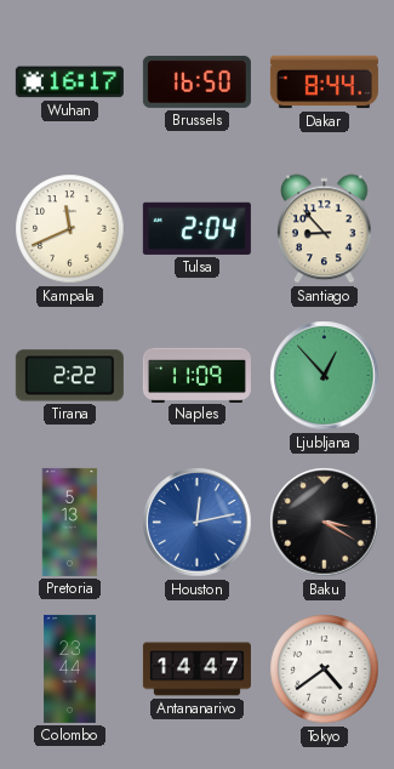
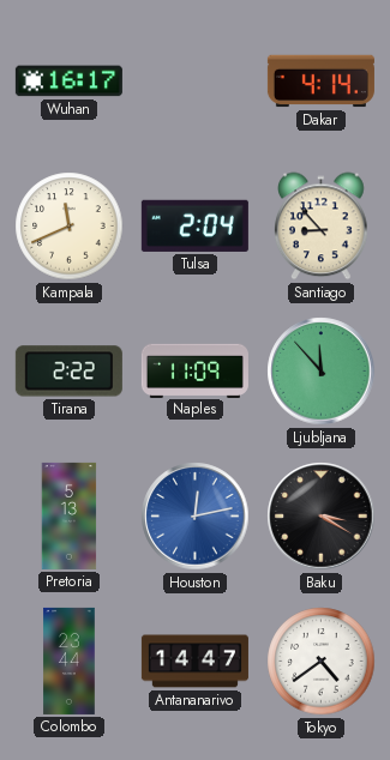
Brussels: 16:50 -> none
Dakar: 8:44 -> 4:14
Ljubljana: 12:53 -> 11:53
